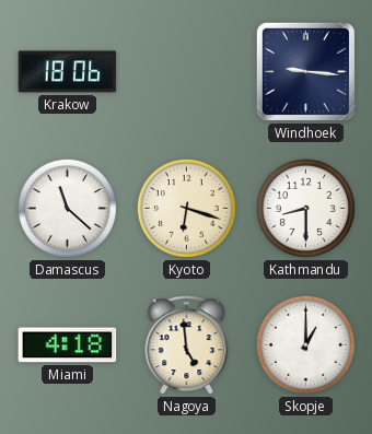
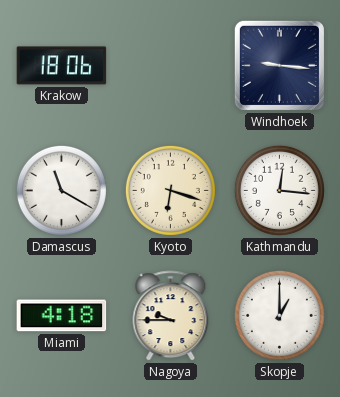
Damascus: 11:22 -> 11:20
Kathmandu: 8:30 -> 12:16
Nagoya: 4:59 -> 9:45
